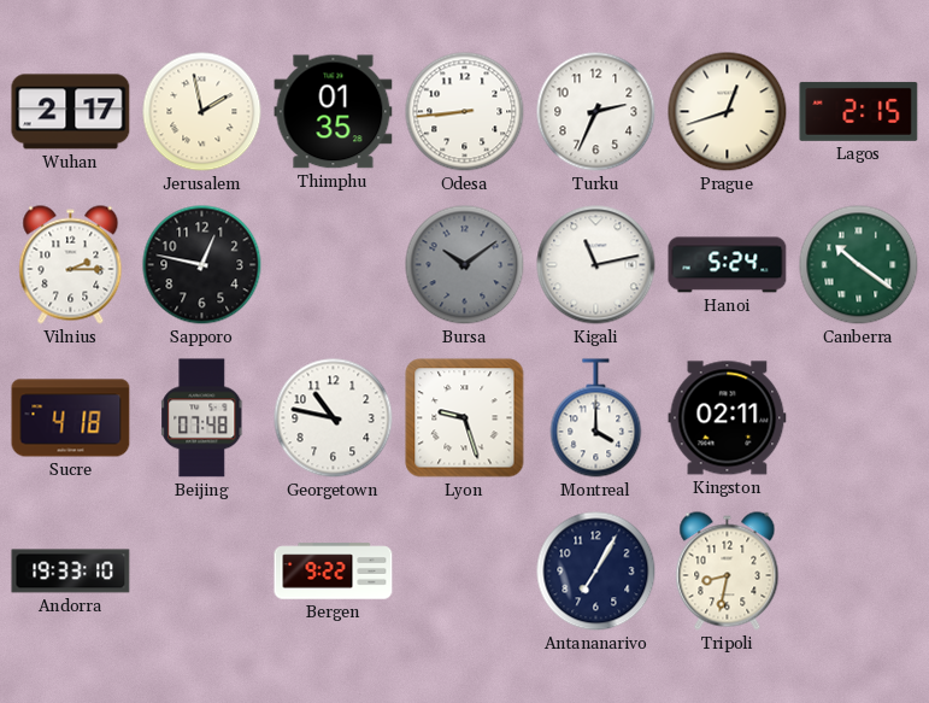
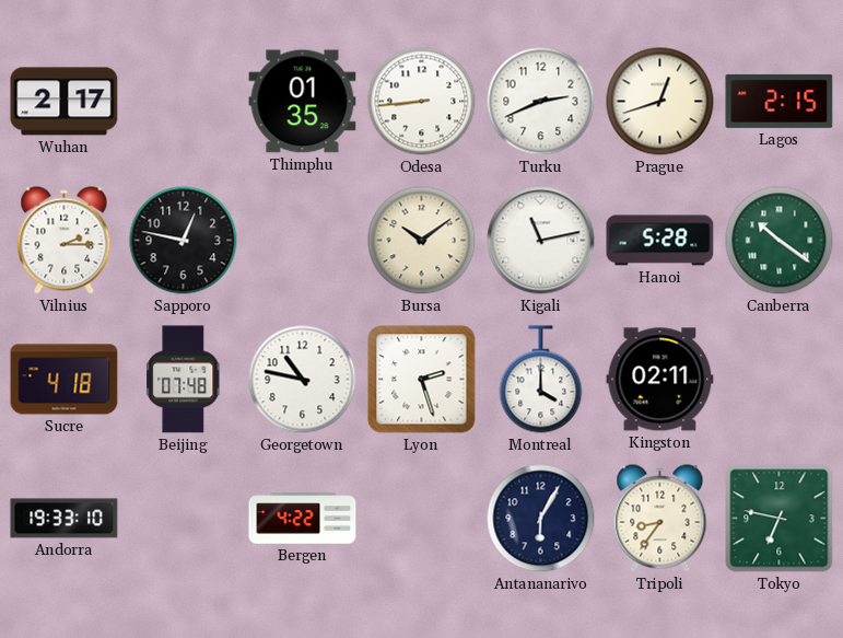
Jerusalem: 1:58 -> none
Turku: 2:34 -> 2:41
Bursa dial: grey -> cream
Hanoi: 5:24 -> 5:28
Lyon: 9:27 -> 2:27
Bergen: 9:22 -> 4:22
Antananarivo: 7:05 -> 6:05
Tripoli: 8:32 -> 8:36
Tokyo: none -> 6:47
